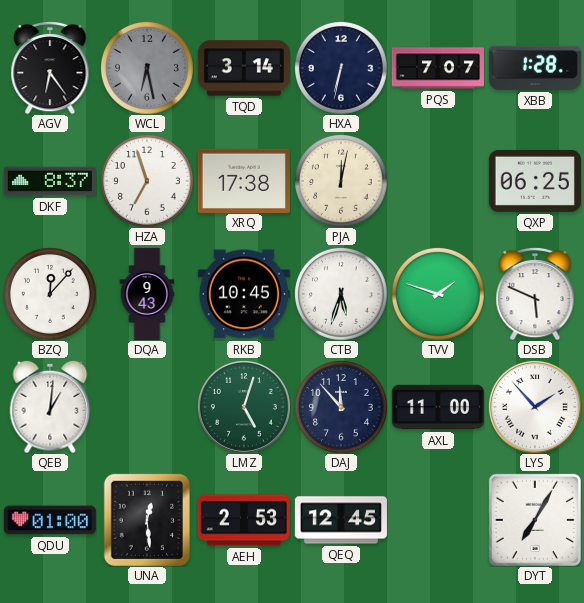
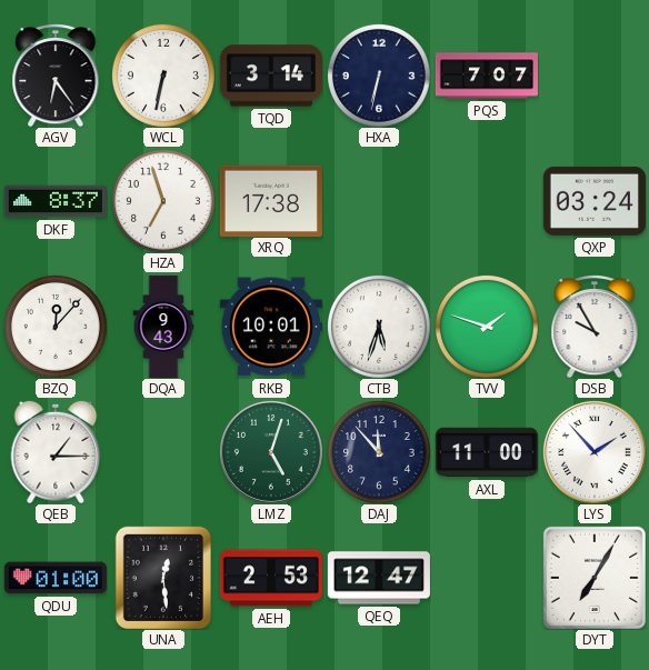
WCL: 6:28 -> 6:32
WCL dial: grey -> white
XBB: 1:28 -> none
PJA: 12:02 -> none
QXP: 06:25 -> 03:24
RKB: 10:45 -> 10:01
DSB: 5:49 -> 9:55
QEB: 1:01 -> 1:15
QEQ: 12:45 -> 12:47
